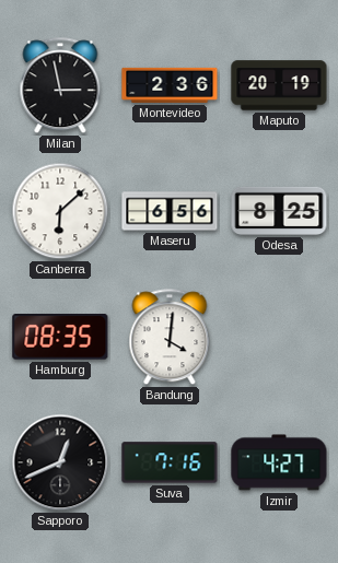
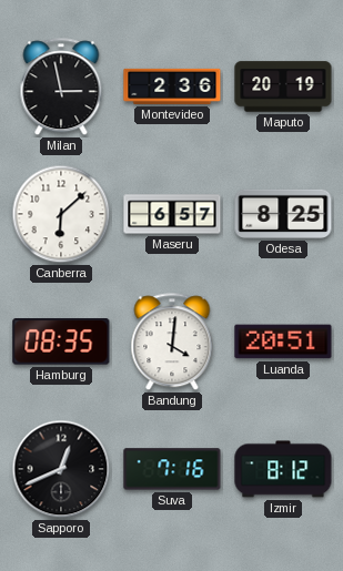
Maseru: 6:56 -> 6:57
Luanda: none -> 20:51
Izmir: 4:27 -> 8:12
